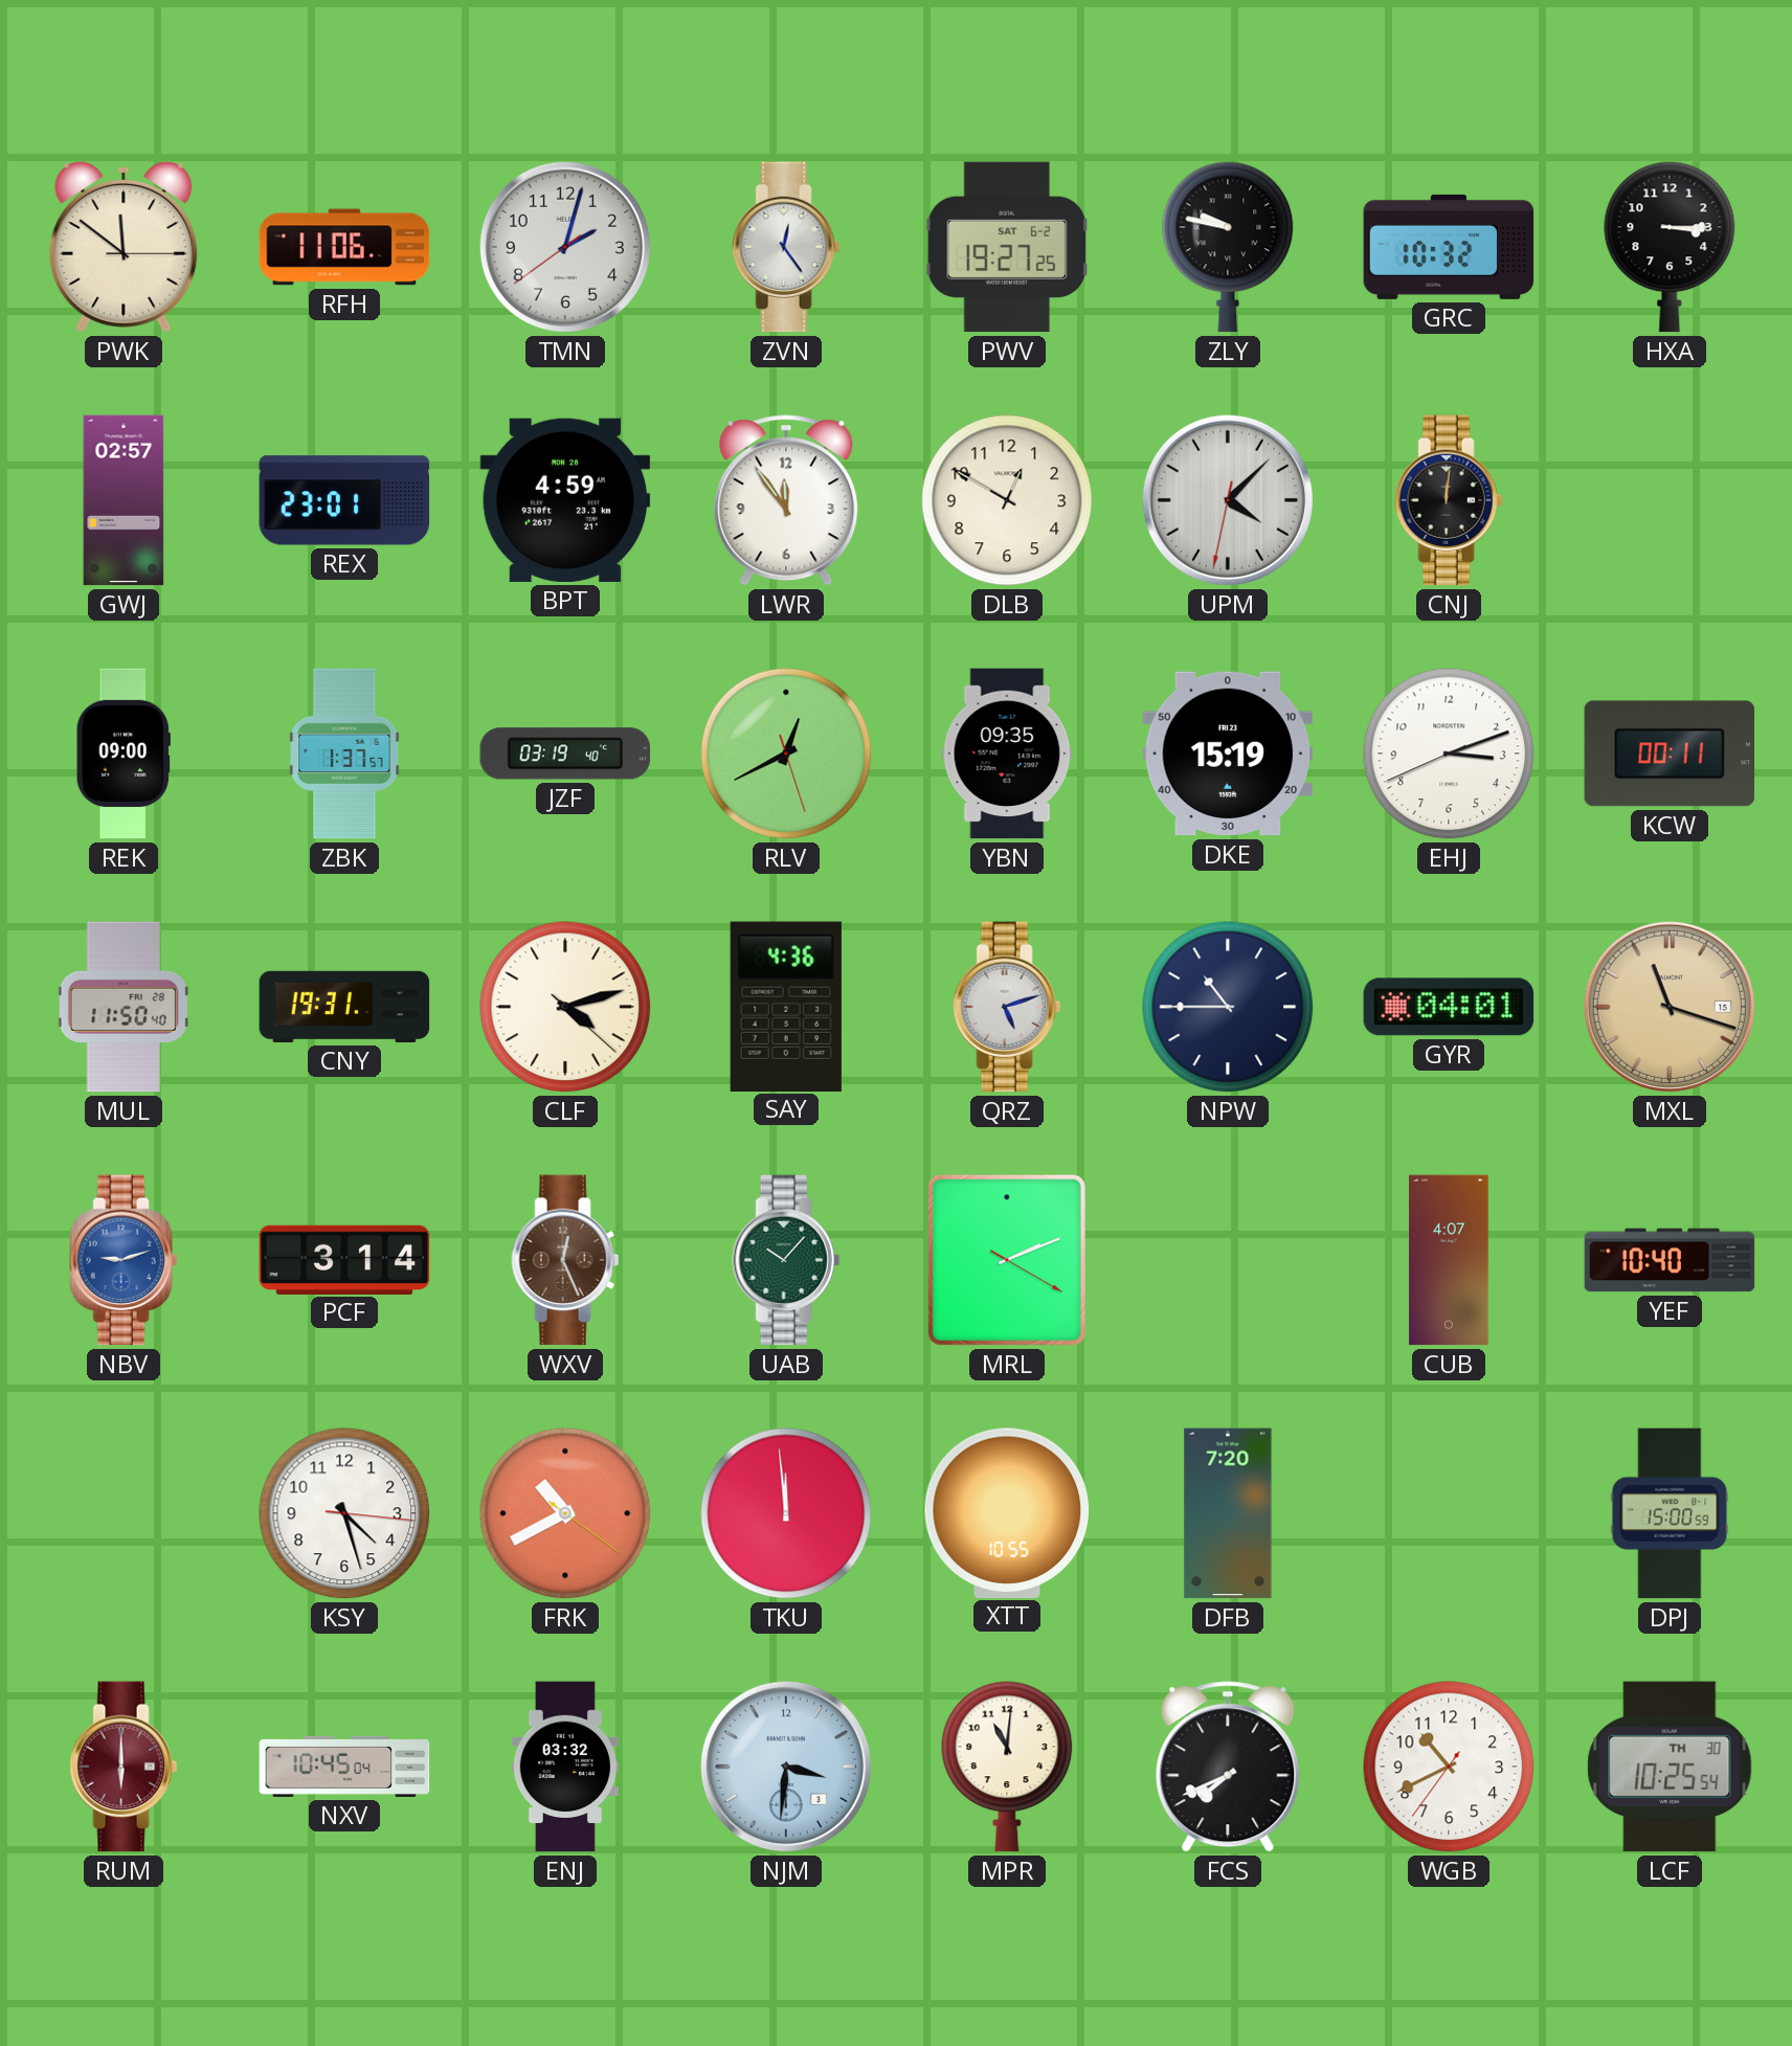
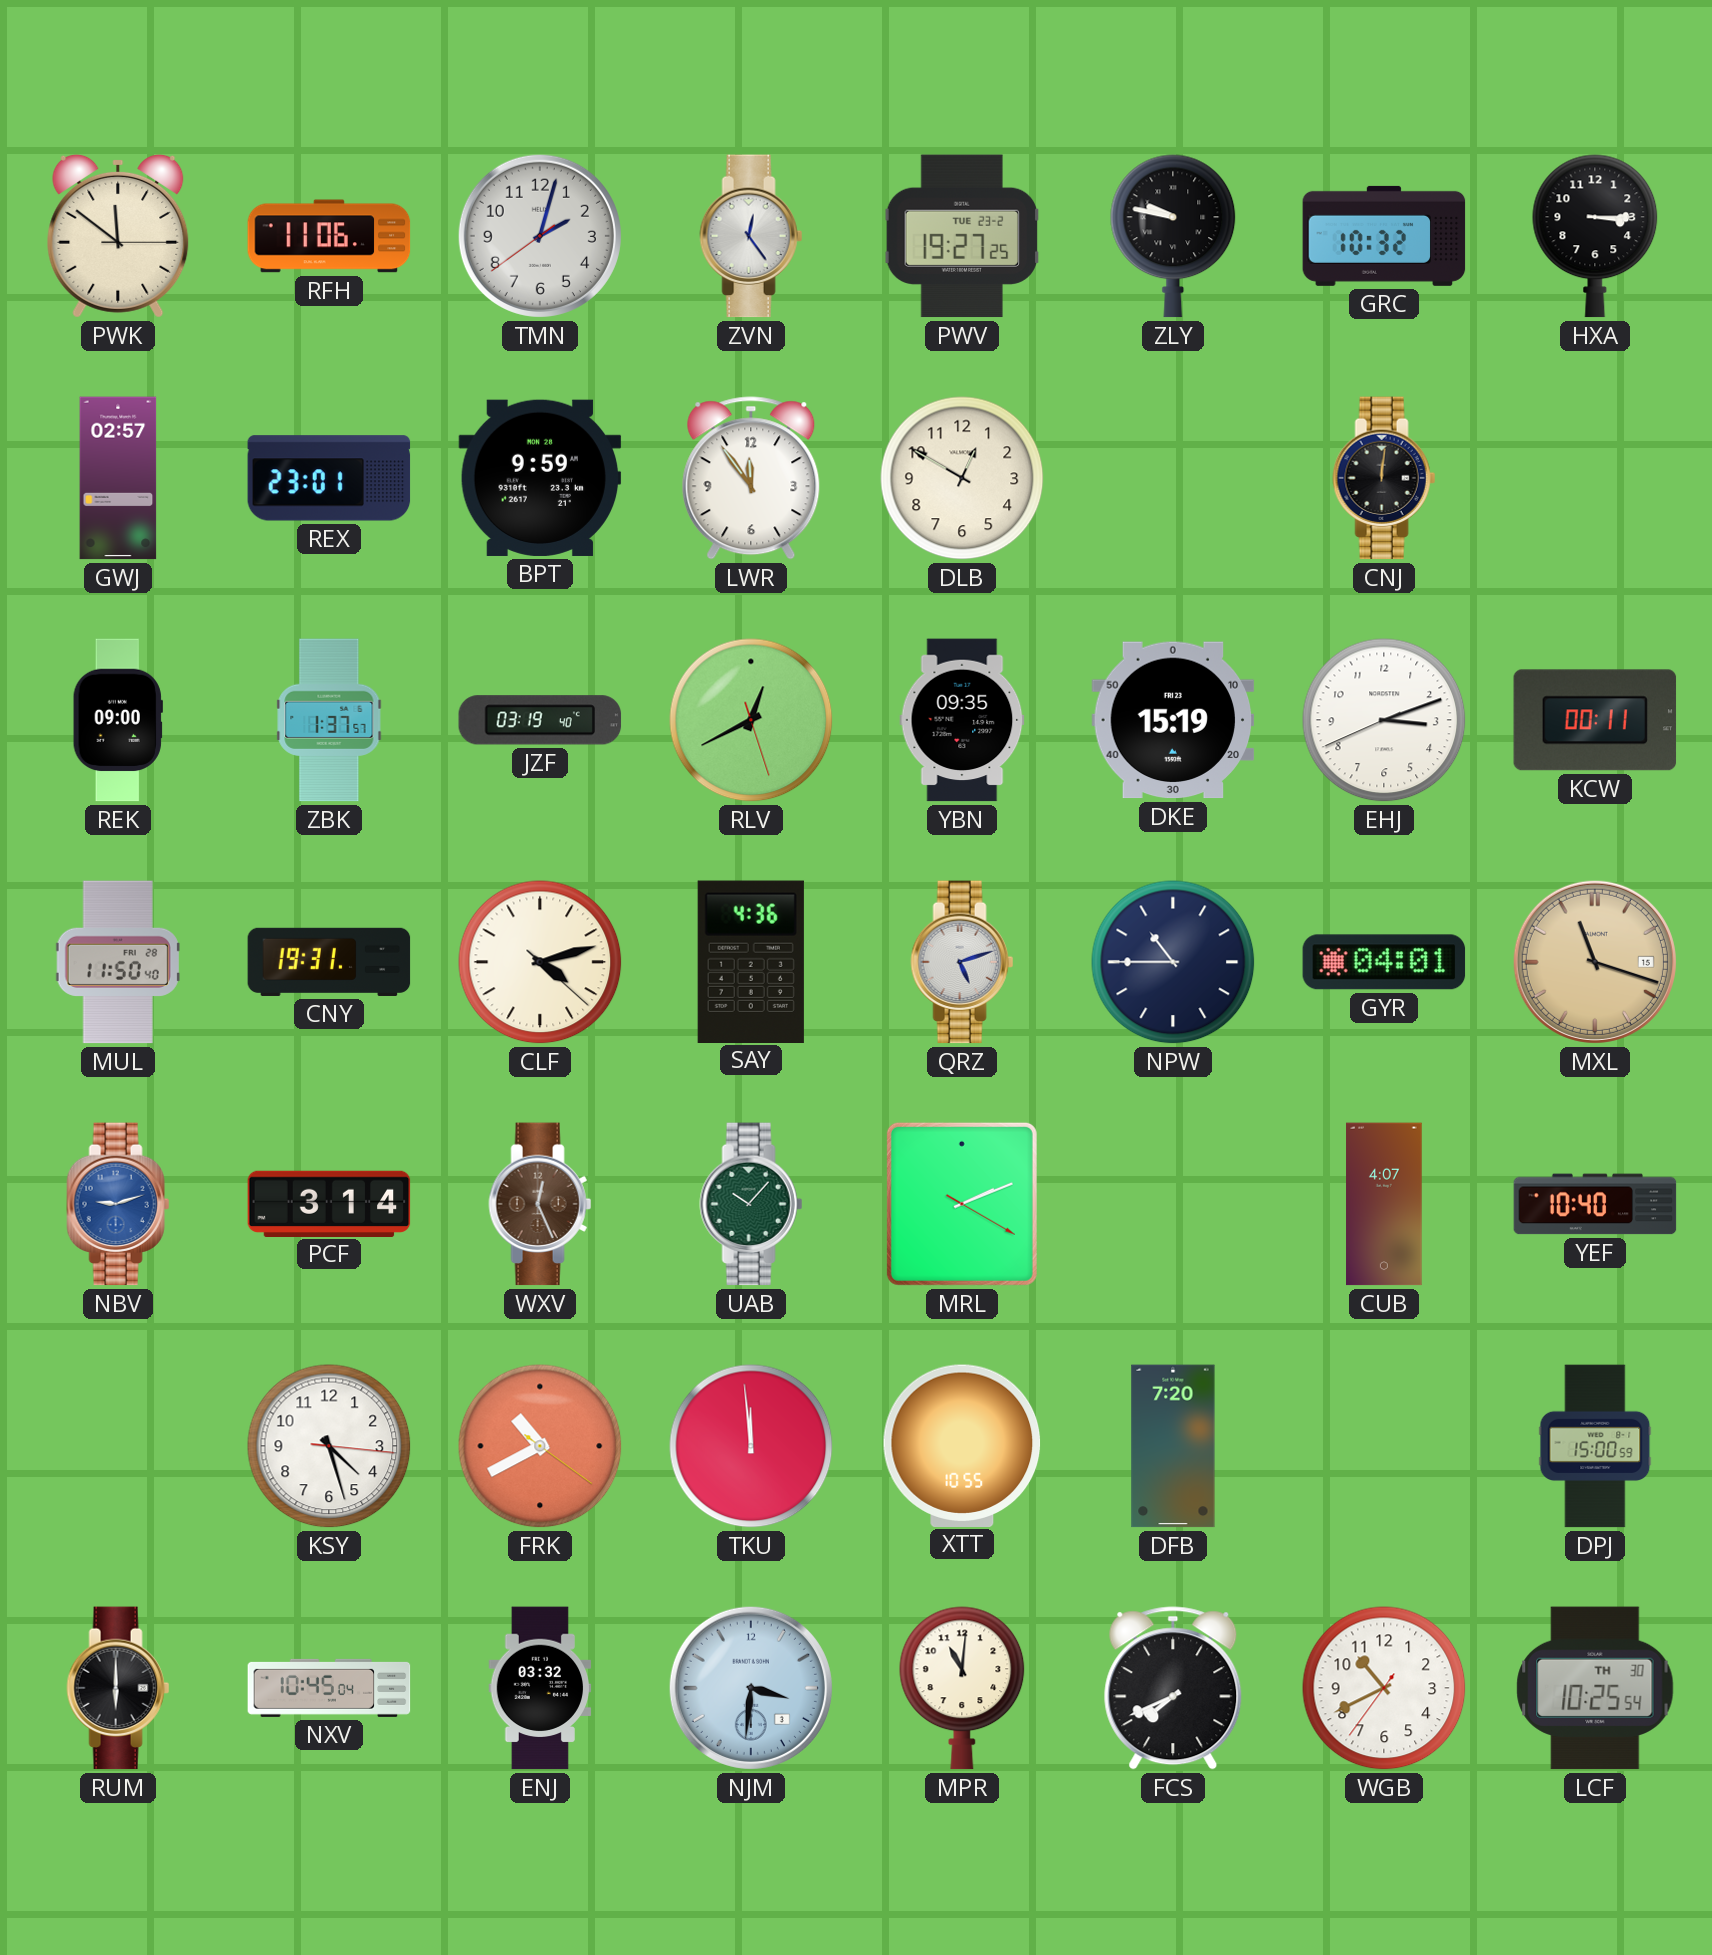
PWV date: SAT 6-2 -> TUE 23-2
BPT: 4:59 -> 9:59
UPM: 4:07 -> none
RUM dial: burgundy -> black
